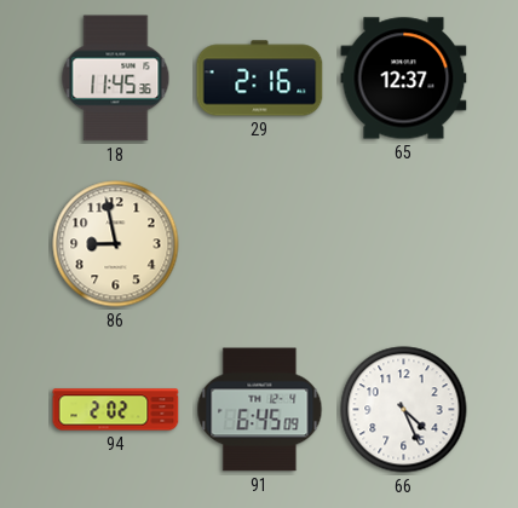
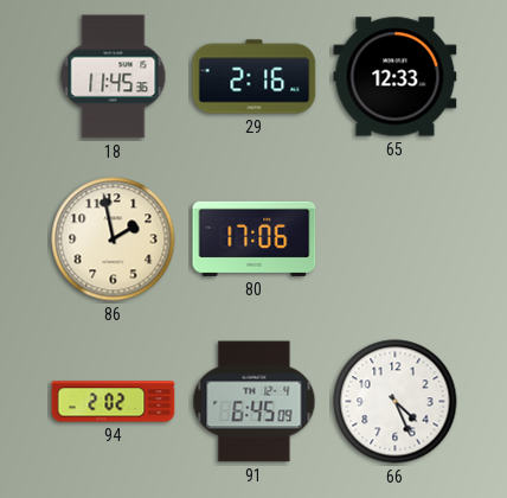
65: 12:37 -> 12:33
86: 8:58 -> 1:58
80: none -> 17:06
